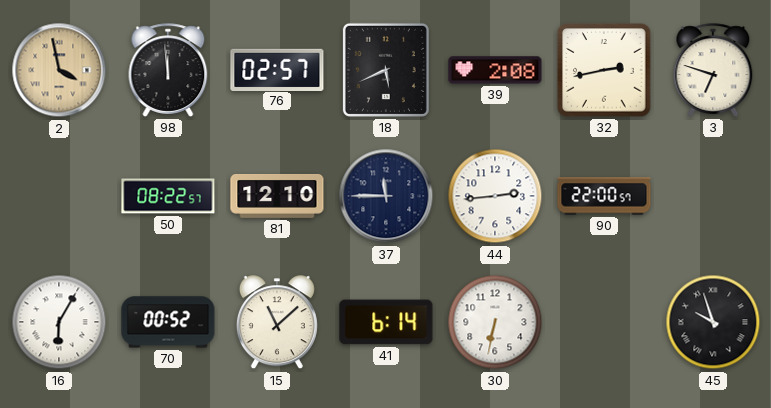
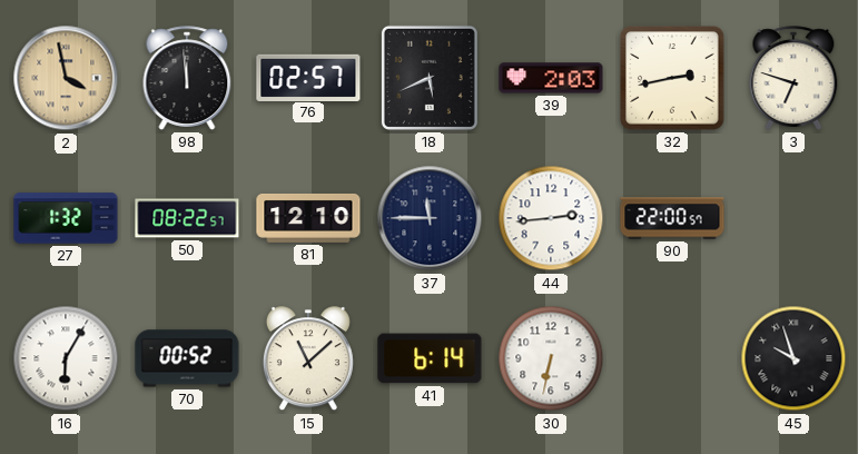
39: 2:08 -> 2:03
27: none -> 1:32
